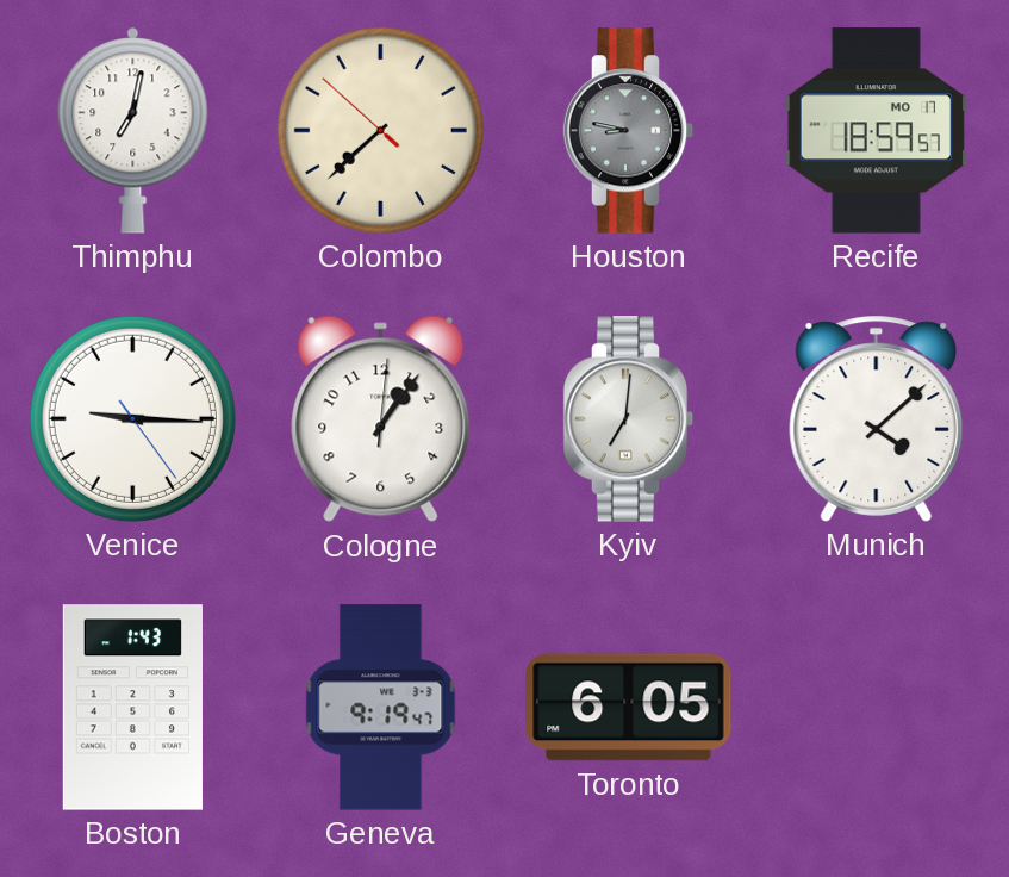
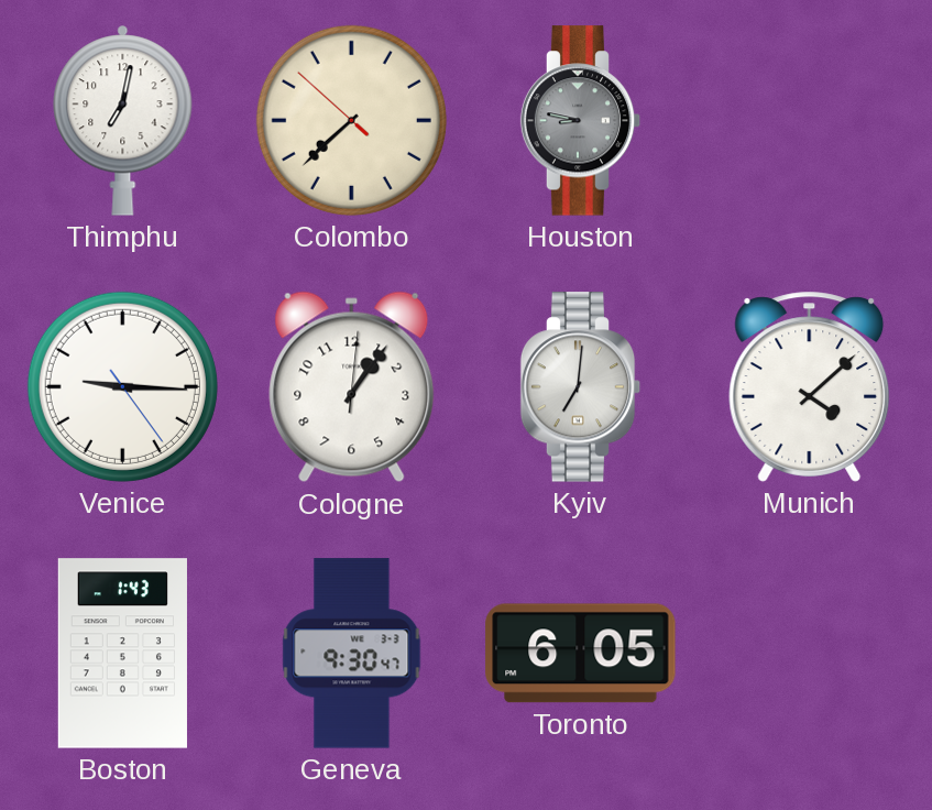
Recife: 18:59 -> none
Geneva: 9:19 -> 9:30
